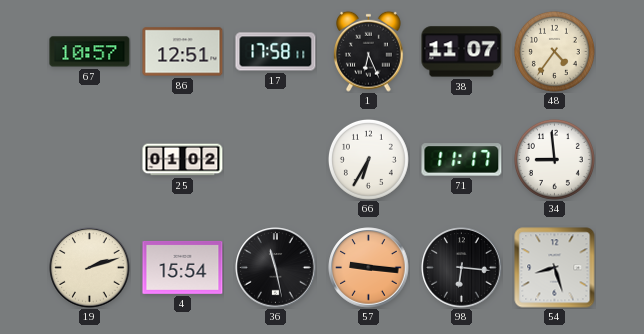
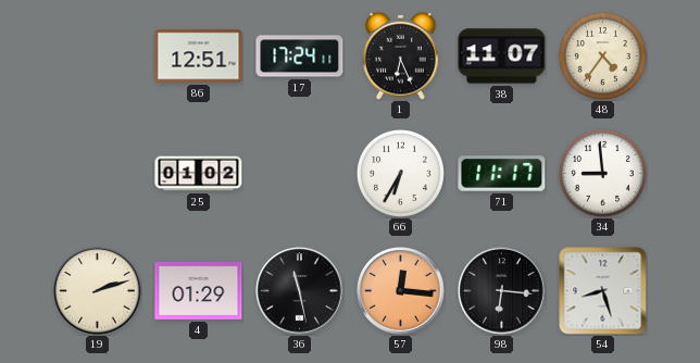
67: 10:57 -> none
17: 17:58 -> 17:24
4: 15:54 -> 01:29
57: 9:16 -> 12:16
